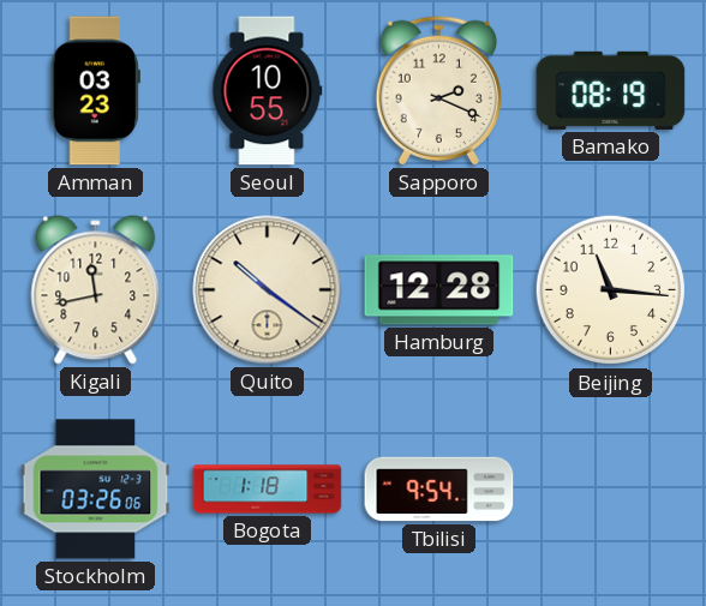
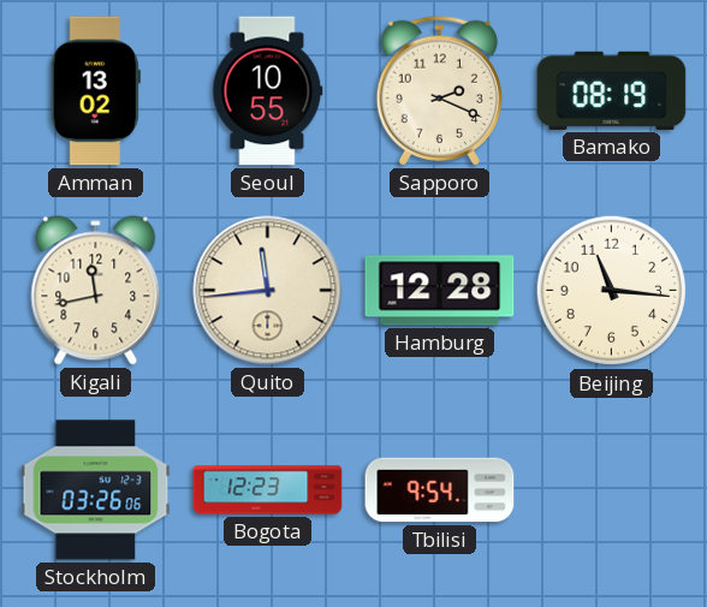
Amman: 03:23 -> 13:02
Quito: 10:21 -> 11:44
Bogota: 1:18 -> 12:23
